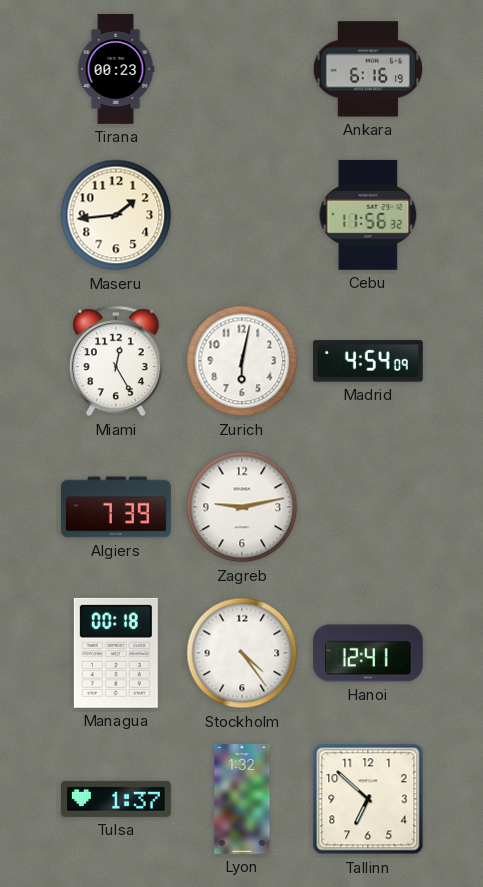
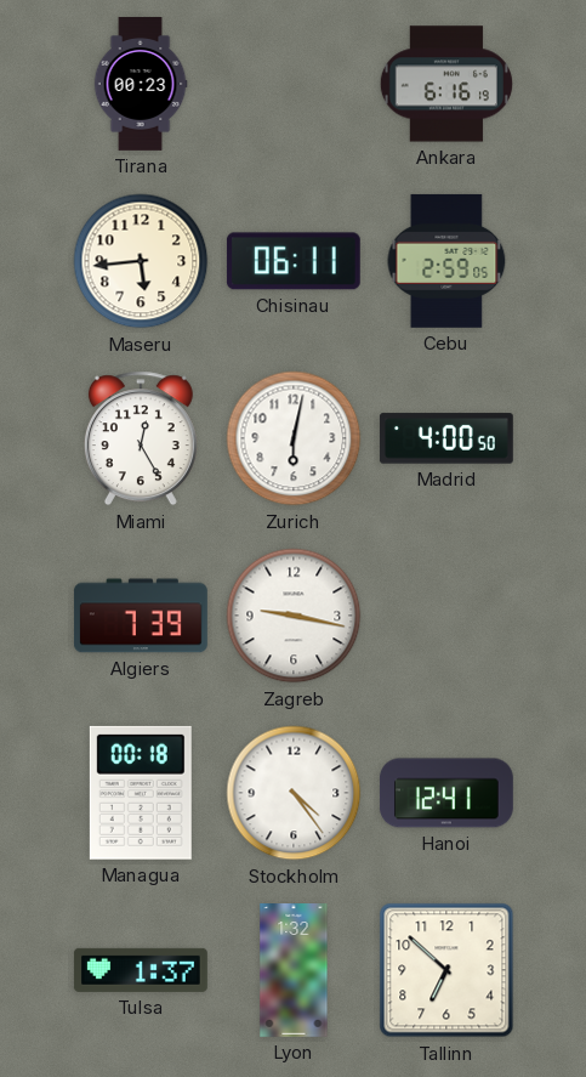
Maseru: 1:44 -> 5:44
Chisinau: none -> 06:11
Cebu: 11:56 -> 2:59
Madrid: 4:54 -> 4:00
Zagreb: 9:13 -> 9:17
